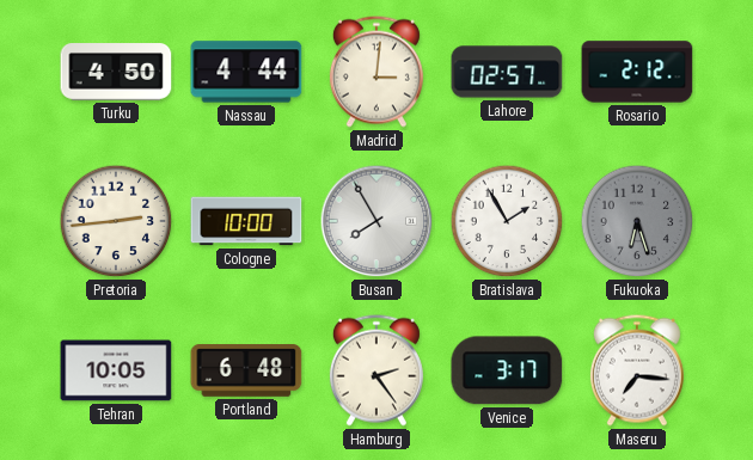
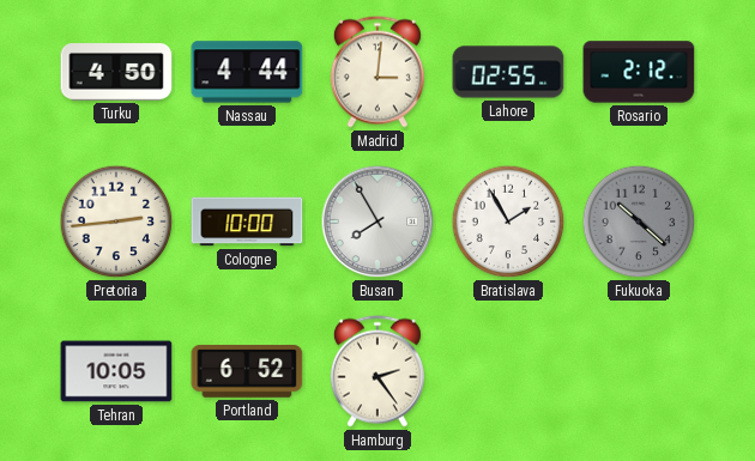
Lahore: 02:57 -> 02:55
Fukuoka: 6:27 -> 10:22
Portland: 6:48 -> 6:52
Venice: 3:17 -> none
Maseru: 7:16 -> none
